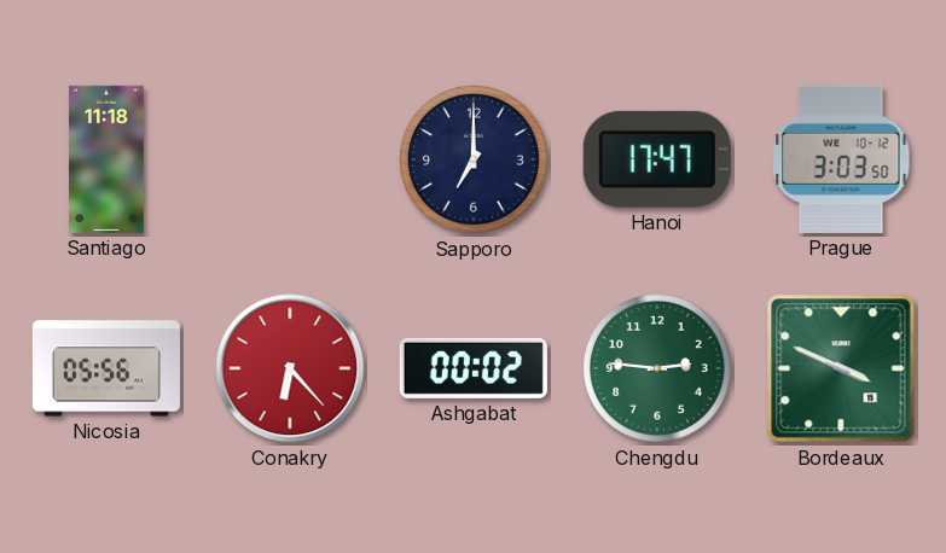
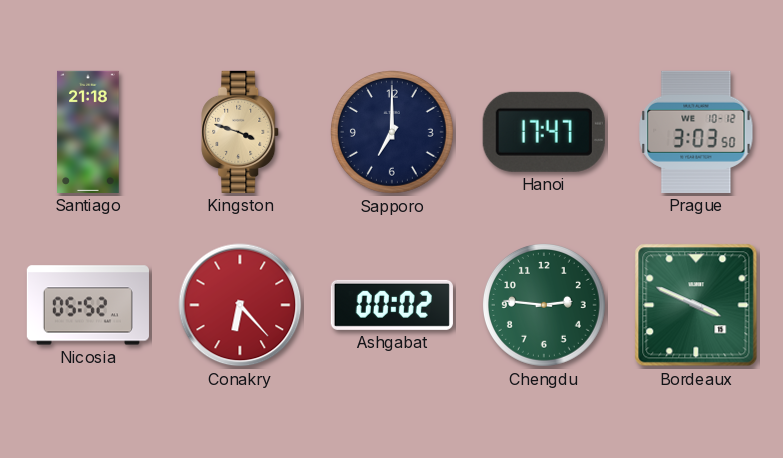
Santiago: 11:18 -> 21:18
Kingston: none -> 3:48
Nicosia: 05:56 -> 05:52
